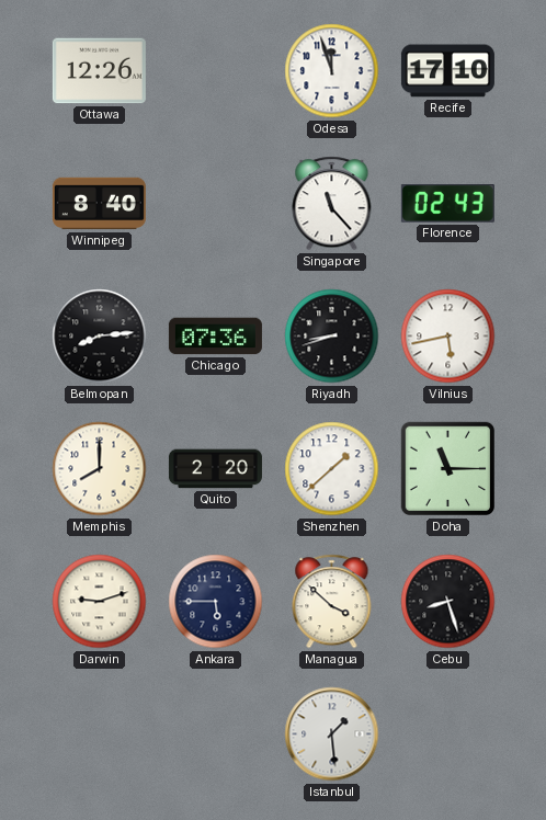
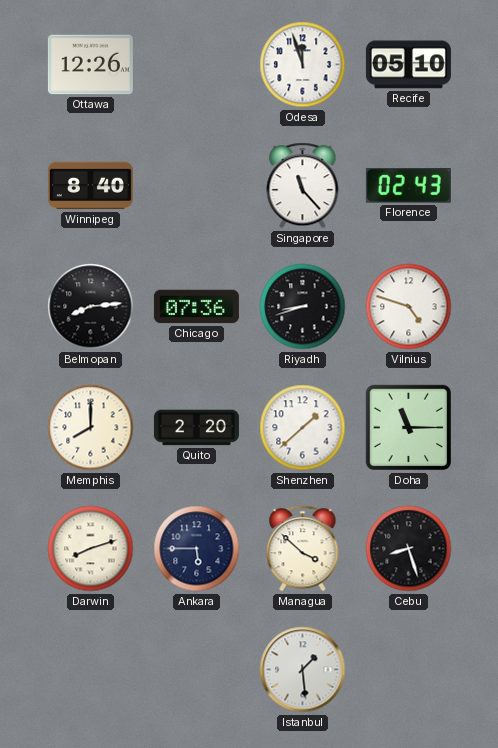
Recife: 17:10 -> 05:10
Vilnius: 5:43 -> 4:48
Darwin: 9:12 -> 8:12
